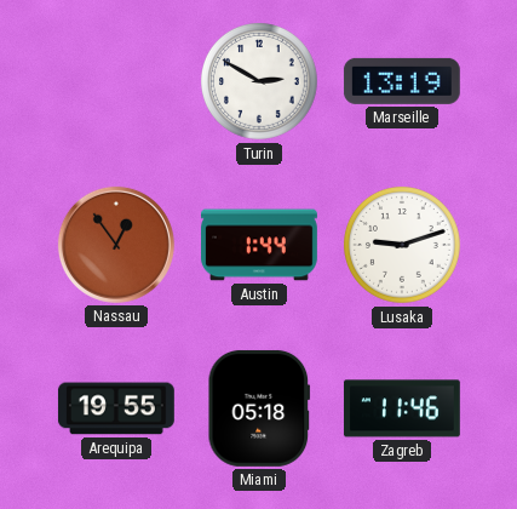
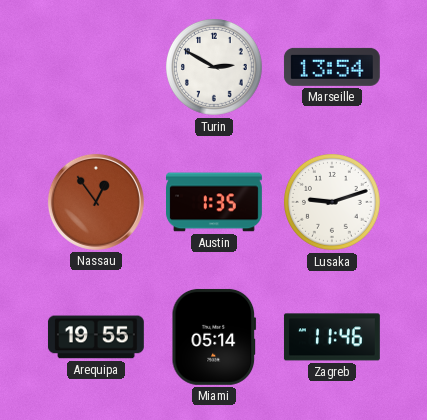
Marseille: 13:19 -> 13:54
Austin: 1:44 -> 1:35
Miami: 05:18 -> 05:14
